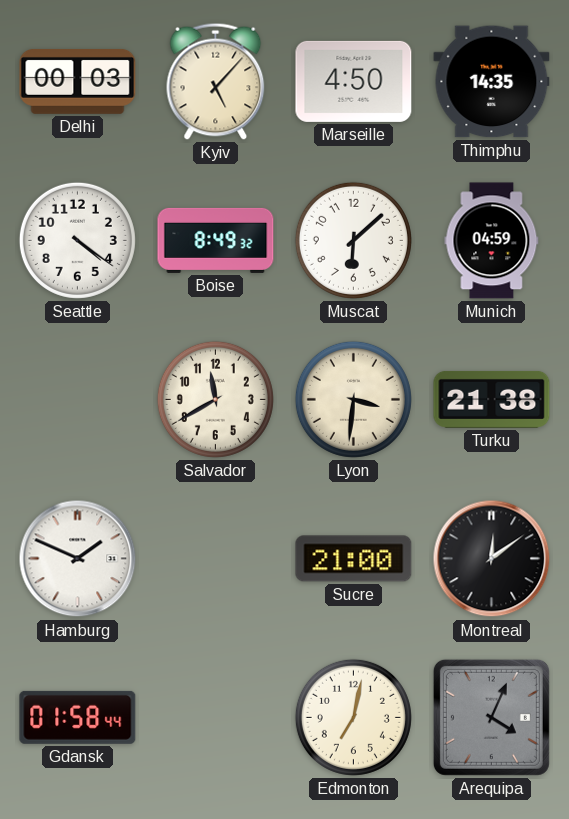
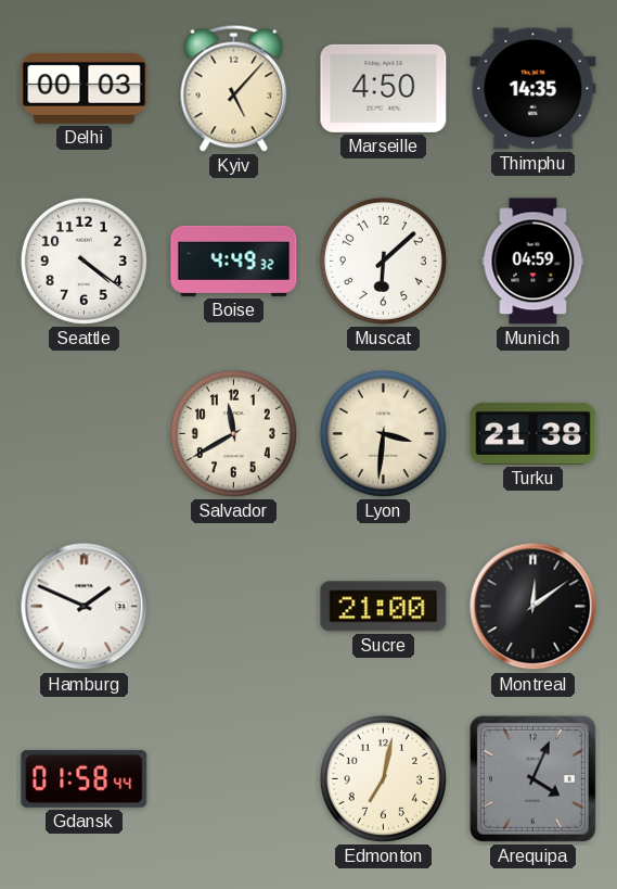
Boise: 8:49 -> 4:49
